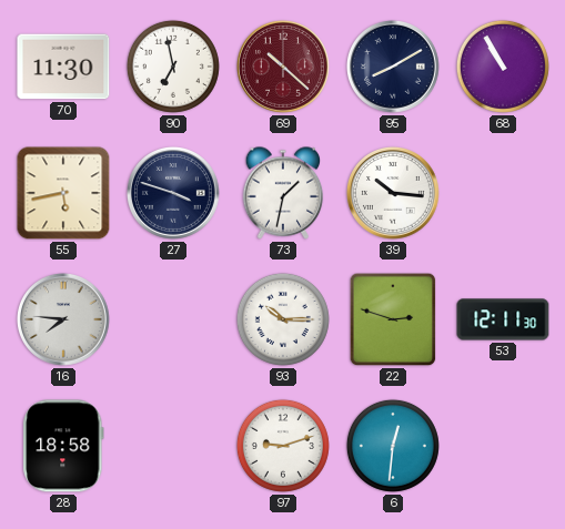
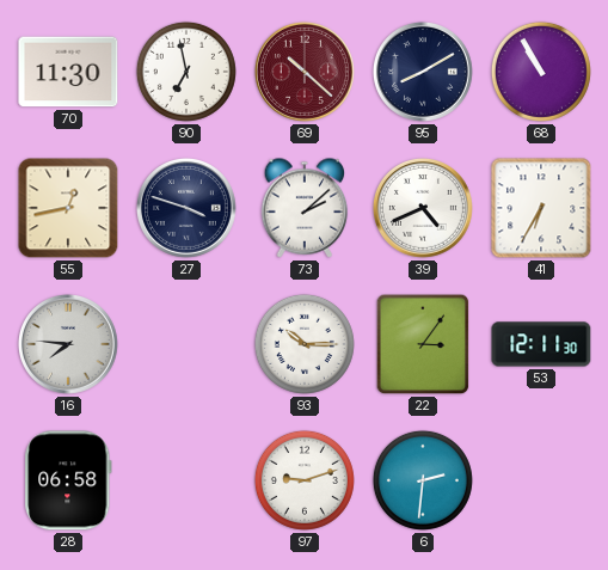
55: 5:43 -> 12:43
73: 1:32 -> 2:08
39: 10:16 -> 4:41
41: none -> 6:35
22: 2:48 -> 3:06
28: 18:58 -> 06:58
6: 12:31 -> 2:31
